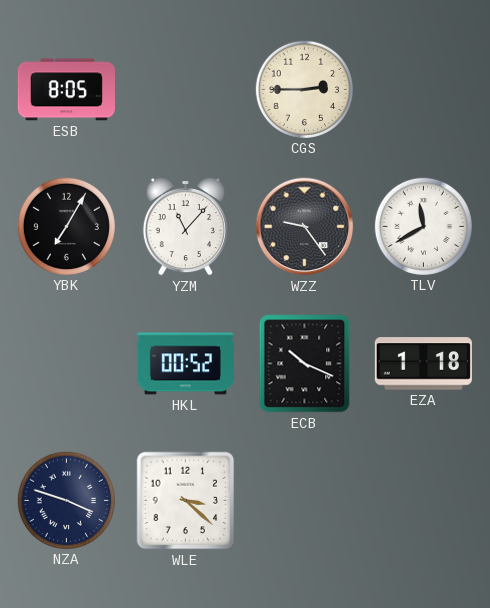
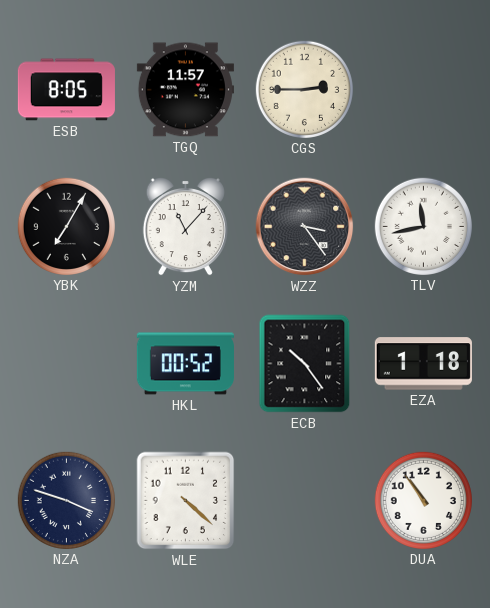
TGQ: none -> 11:57
WZZ: 9:24 -> 3:24
TLV: 11:40 -> 11:43
ECB: 10:19 -> 10:24
WLE: 3:22 -> 4:22
DUA: none -> 10:54
